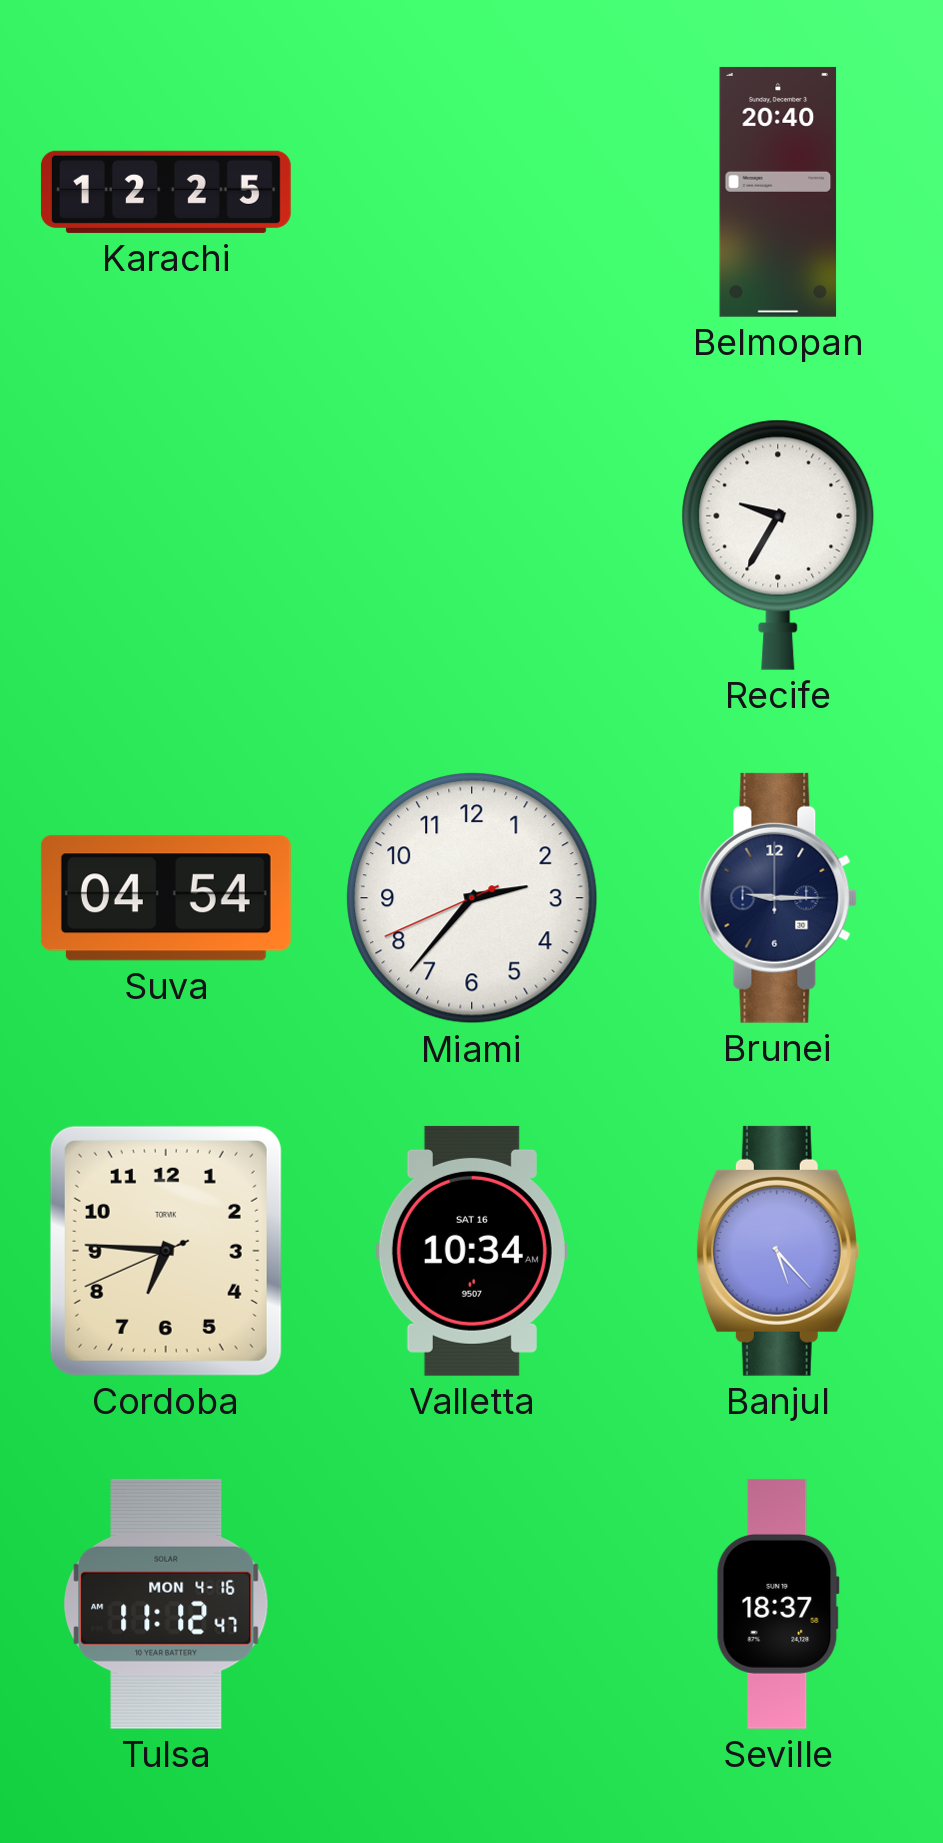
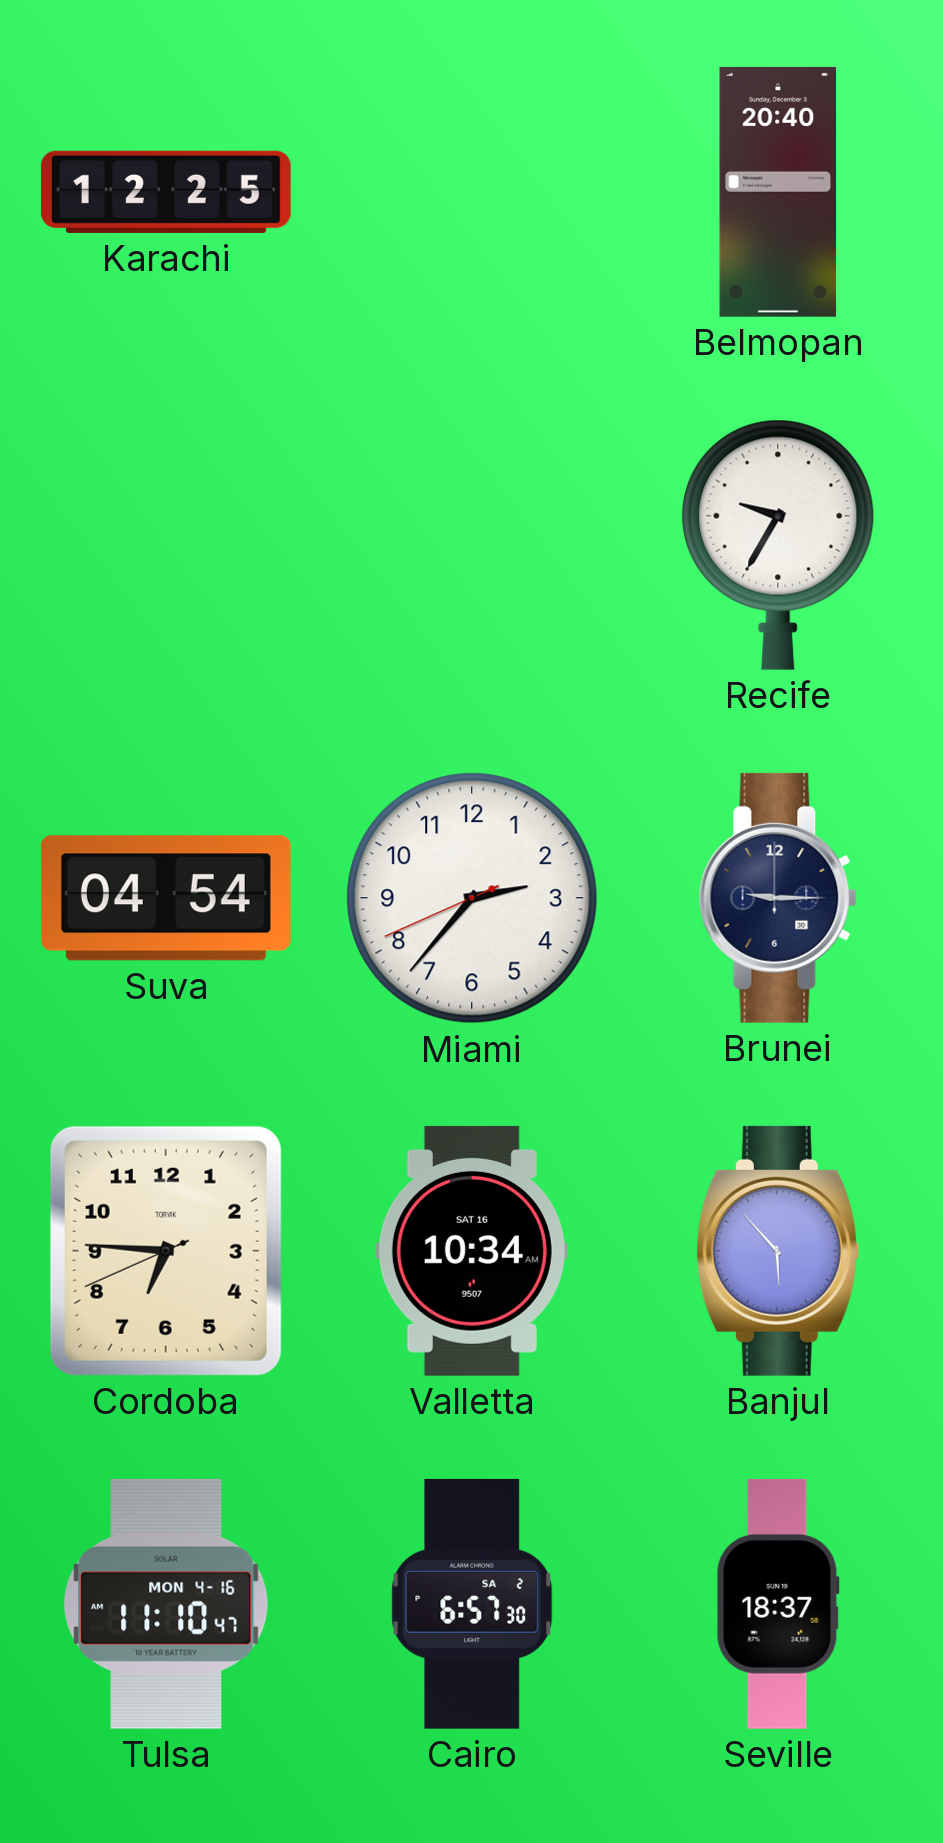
Banjul: 5:23 -> 5:53
Tulsa: 11:12 -> 11:10
Cairo: none -> 6:57
